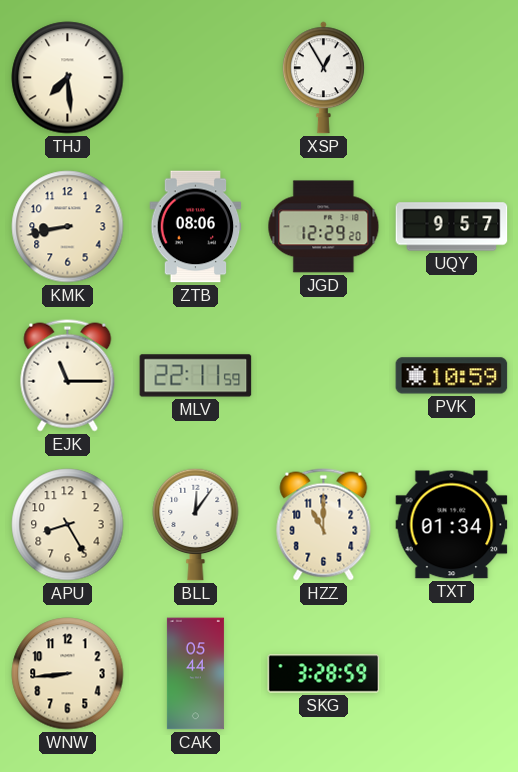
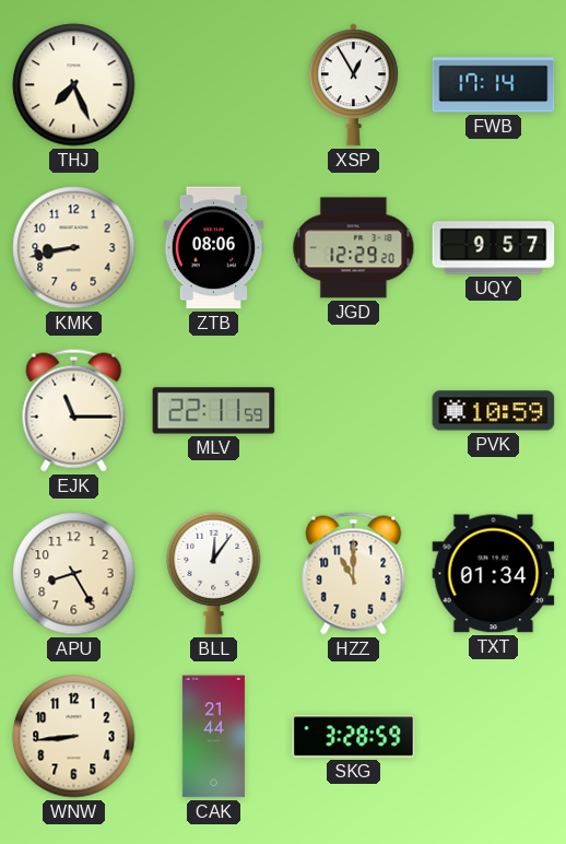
THJ: 7:29 -> 7:26
FWB: none -> 17:14
CAK: 05:44 -> 21:44
